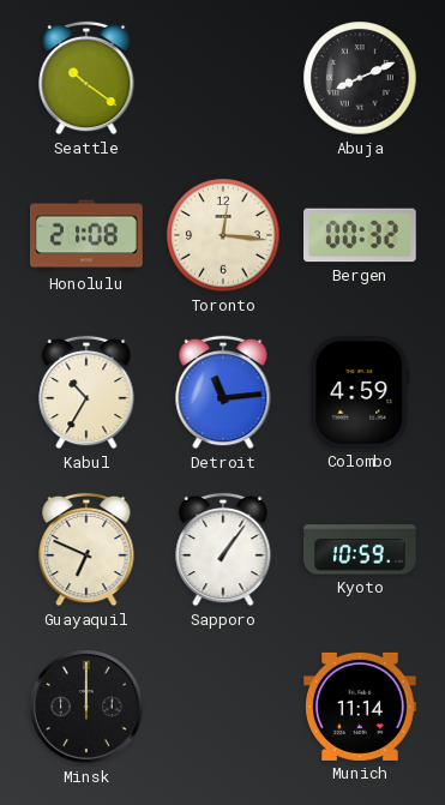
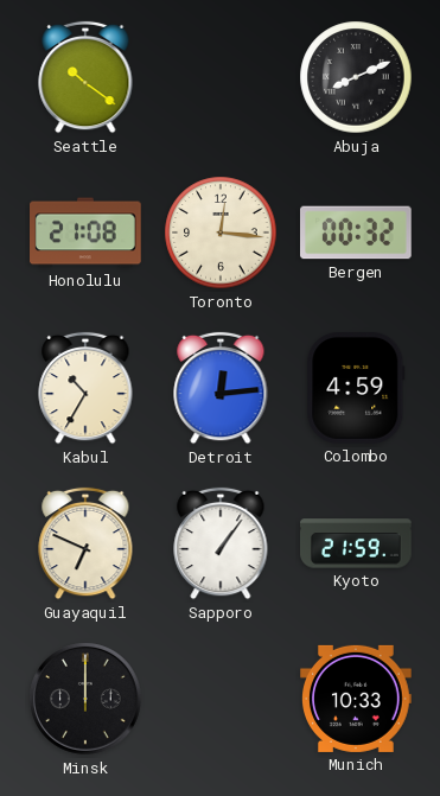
Detroit: 11:14 -> 12:14
Kyoto: 10:59 -> 21:59
Munich: 11:14 -> 10:33
